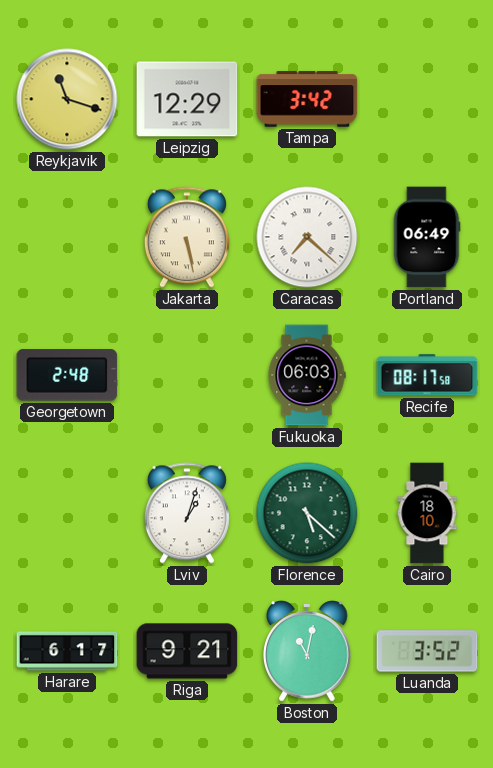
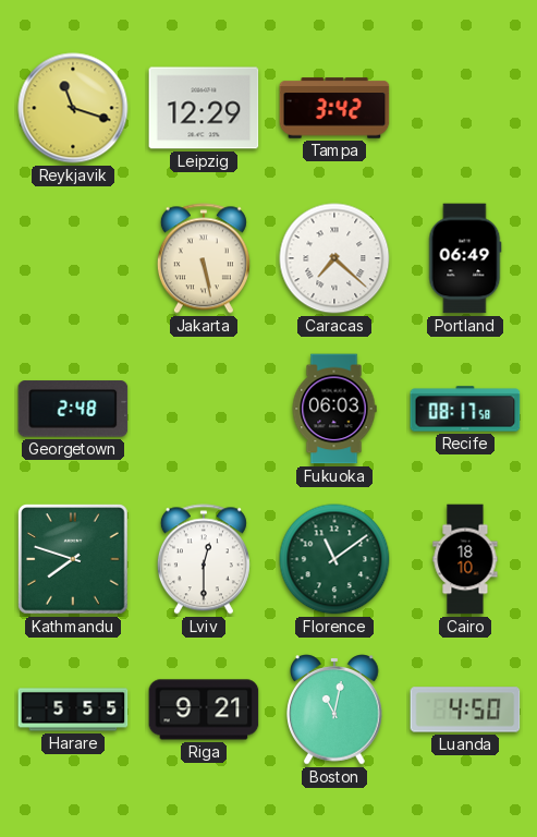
Kathmandu: none -> 7:48
Lviv: 1:03 -> 12:30
Florence: 5:22 -> 11:09
Harare: 6:17 -> 5:55
Luanda: 3:52 -> 4:50
